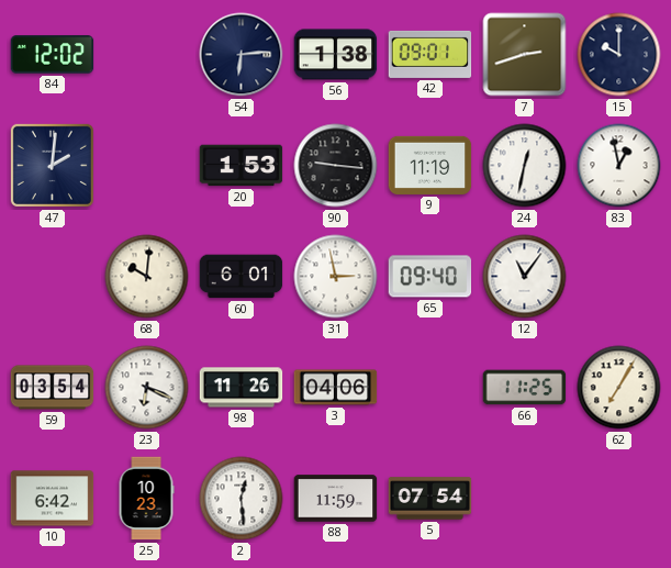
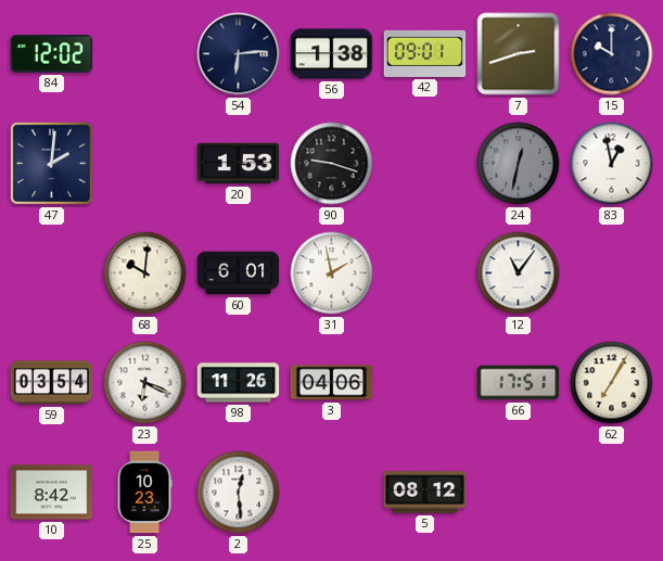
90: 9:16 -> 9:18
9: 11:19 -> none
24 dial: white -> grey
31: 2:58 -> 1:58
65: 09:40 -> none
66: 11:25 -> 17:51
10: 6:42 -> 8:42
88: 11:59 -> none
5: 07:54 -> 08:12
